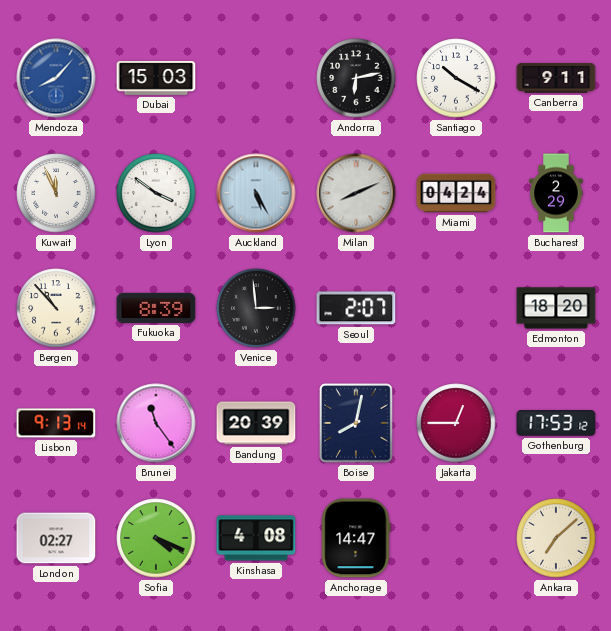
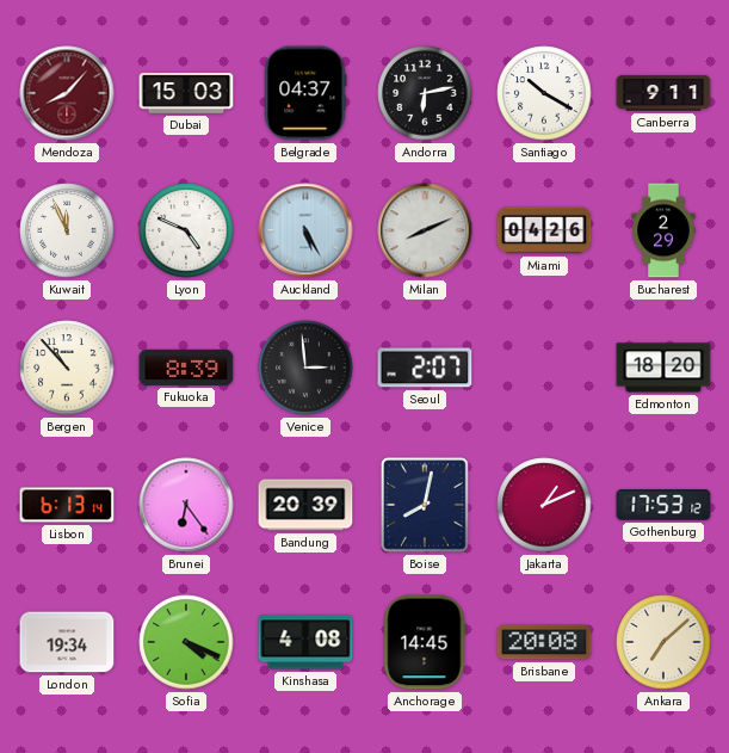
Mendoza dial: blue -> burgundy
Belgrade: none -> 04:37
Lyon: 3:51 -> 4:49
Miami: 04:24 -> 04:26
Lisbon: 9:13 -> 6:13
Brunei: 11:24 -> 6:24
Jakarta: 12:45 -> 1:11
London: 02:27 -> 19:34
Anchorage: 14:47 -> 14:45
Brisbane: none -> 20:08
